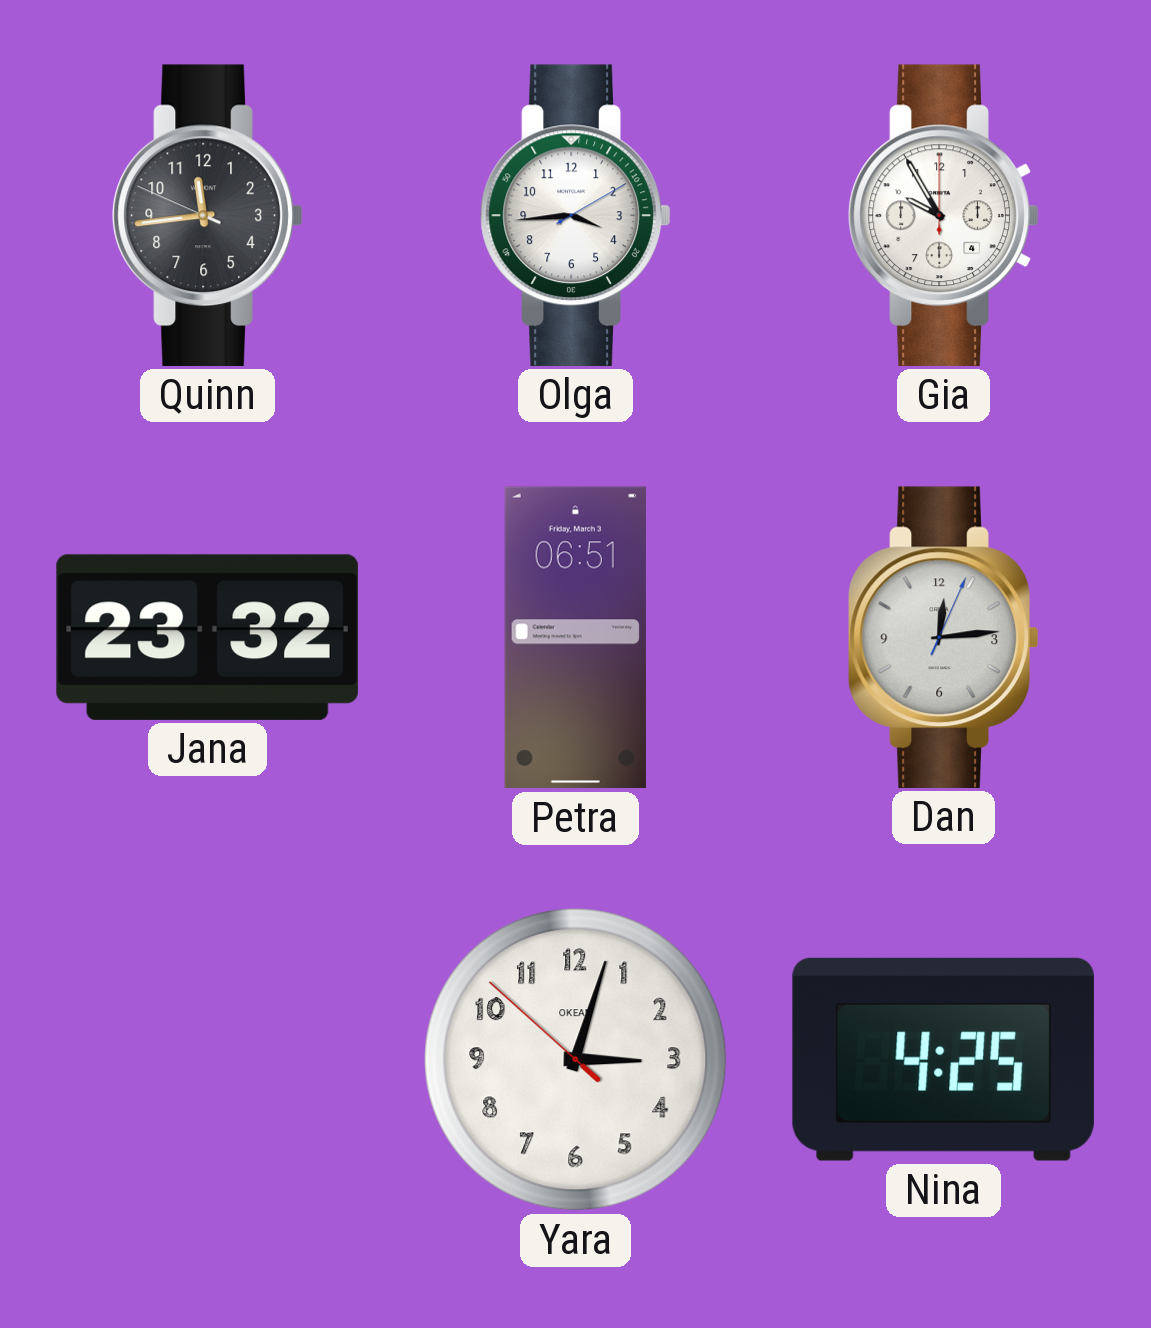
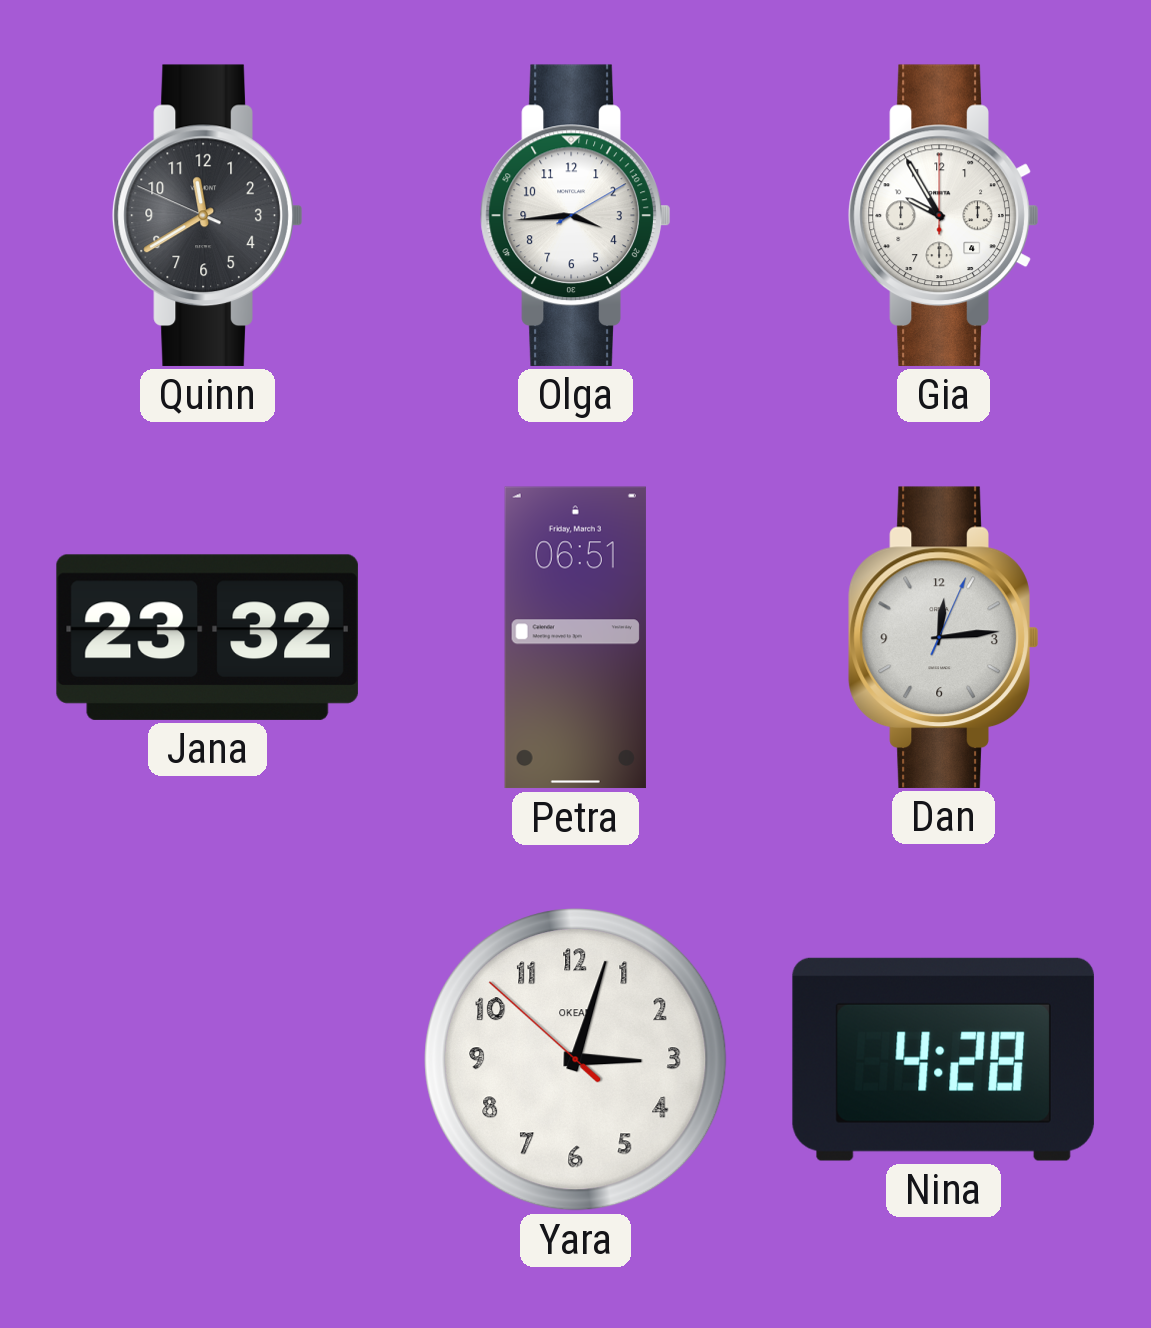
Quinn: 11:43 -> 11:39
Nina: 4:25 -> 4:28
